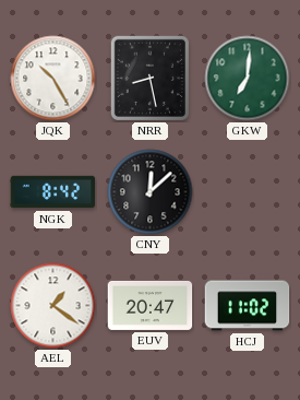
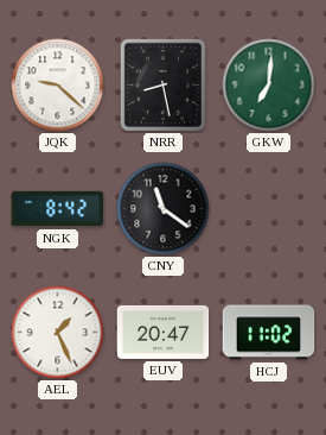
JQK: 10:25 -> 9:22
CNY: 12:08 -> 11:21
AEL: 1:21 -> 1:26
